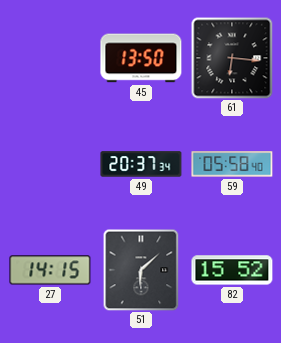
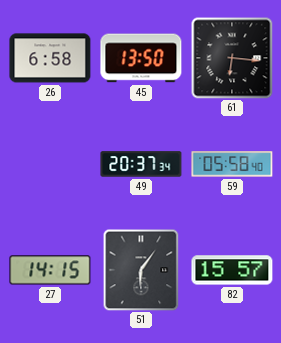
26: none -> 6:58
51: 6:08 -> 6:06
82: 15:52 -> 15:57
